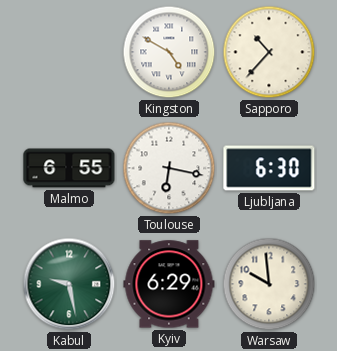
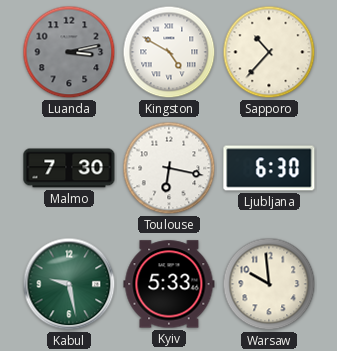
Luanda: none -> 3:13
Malmo: 6:55 -> 7:30
Kyiv: 6:29 -> 5:33
